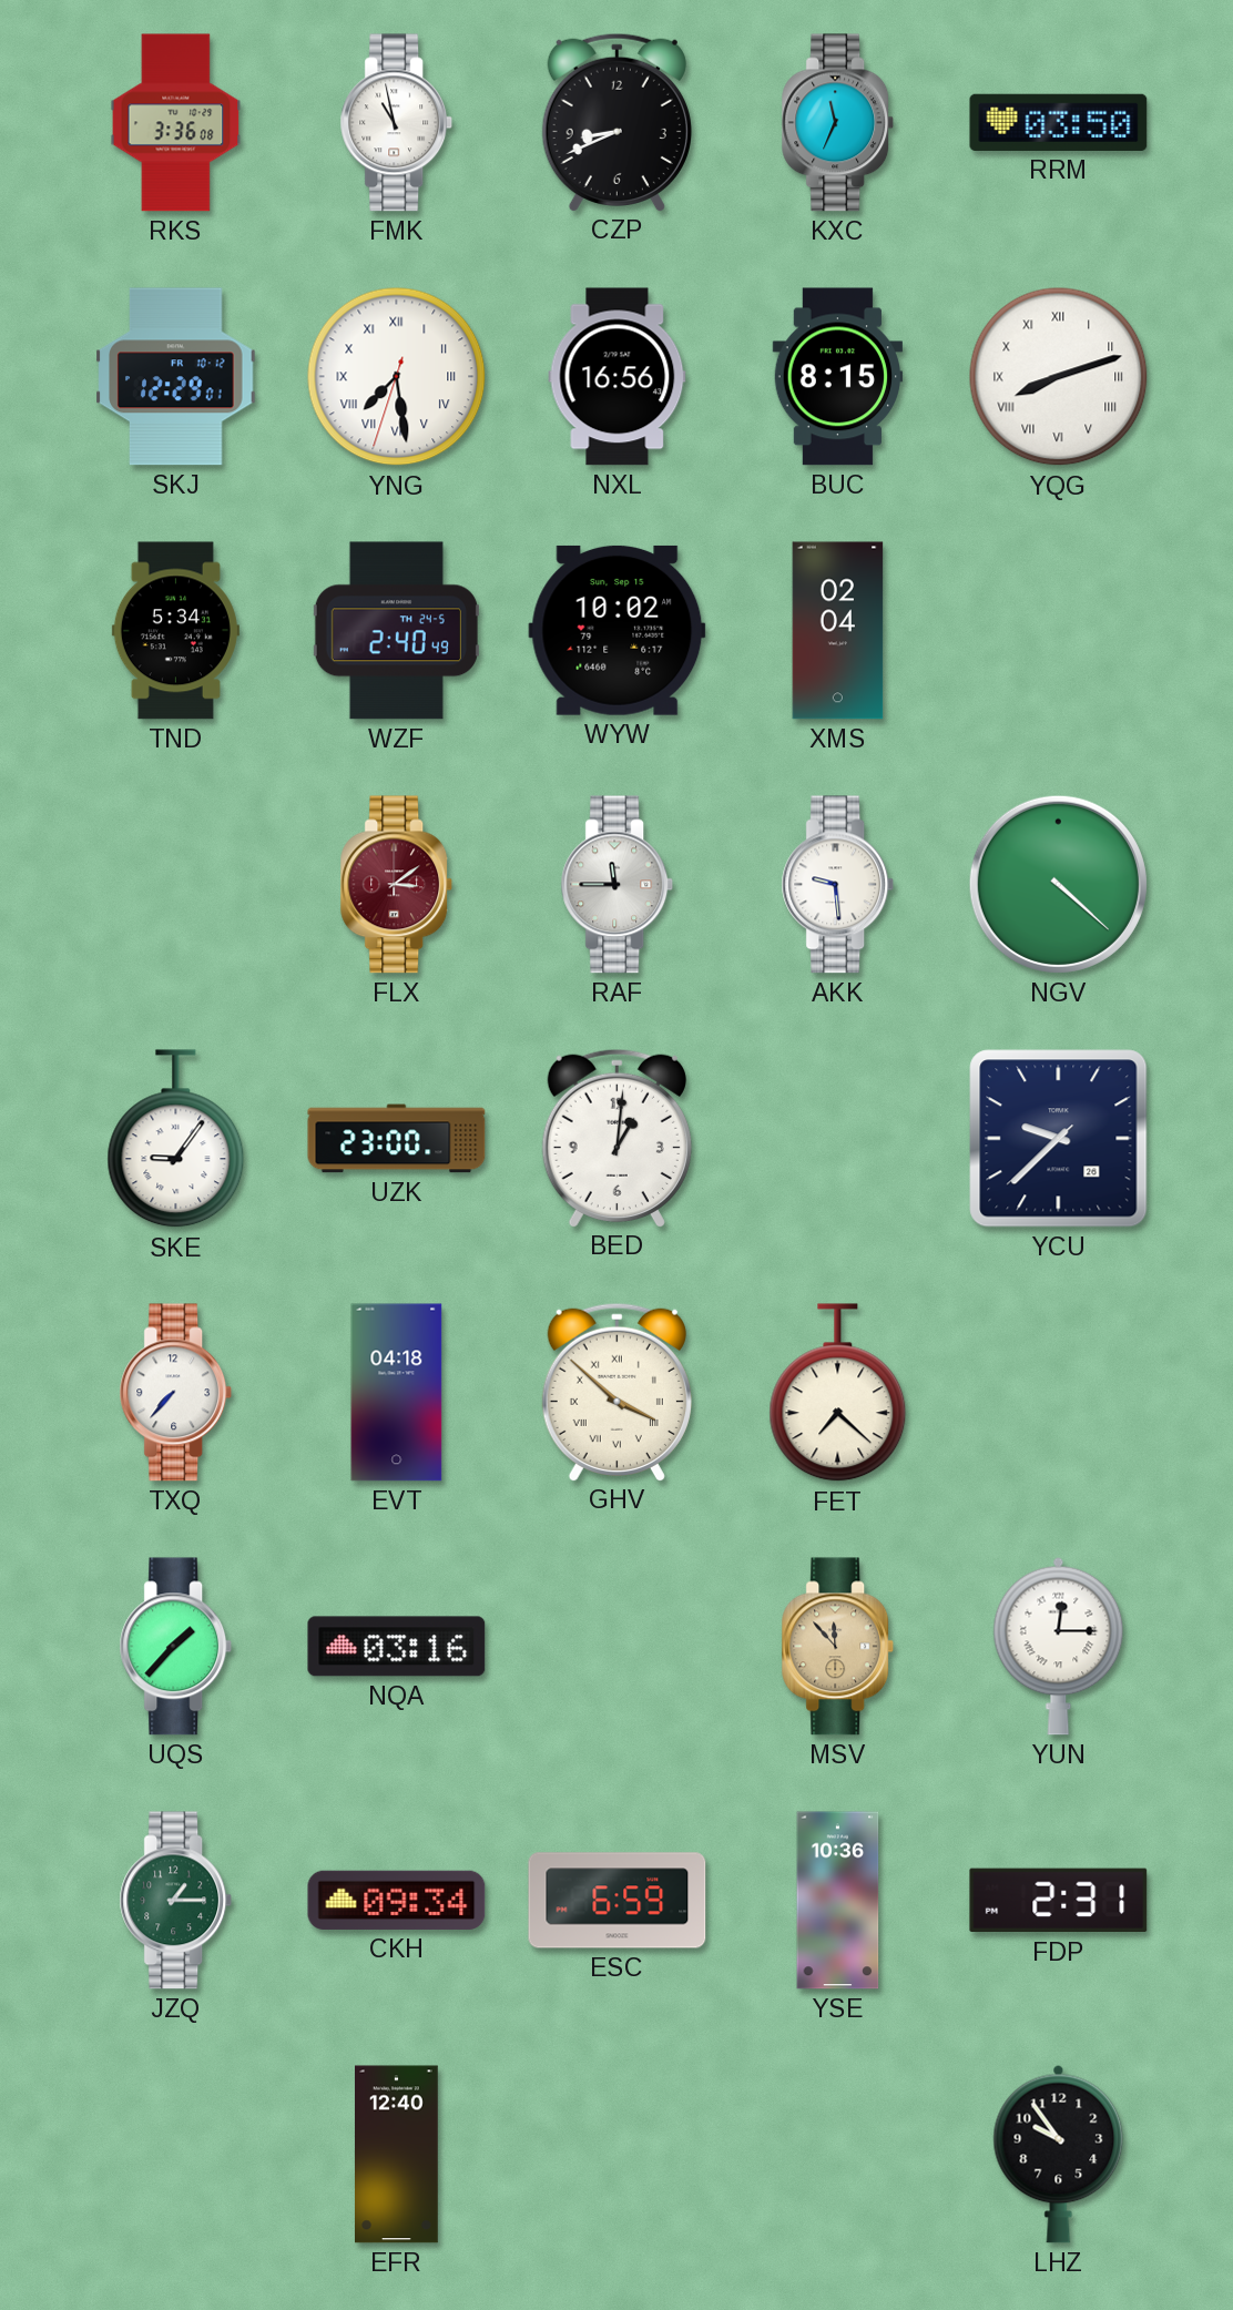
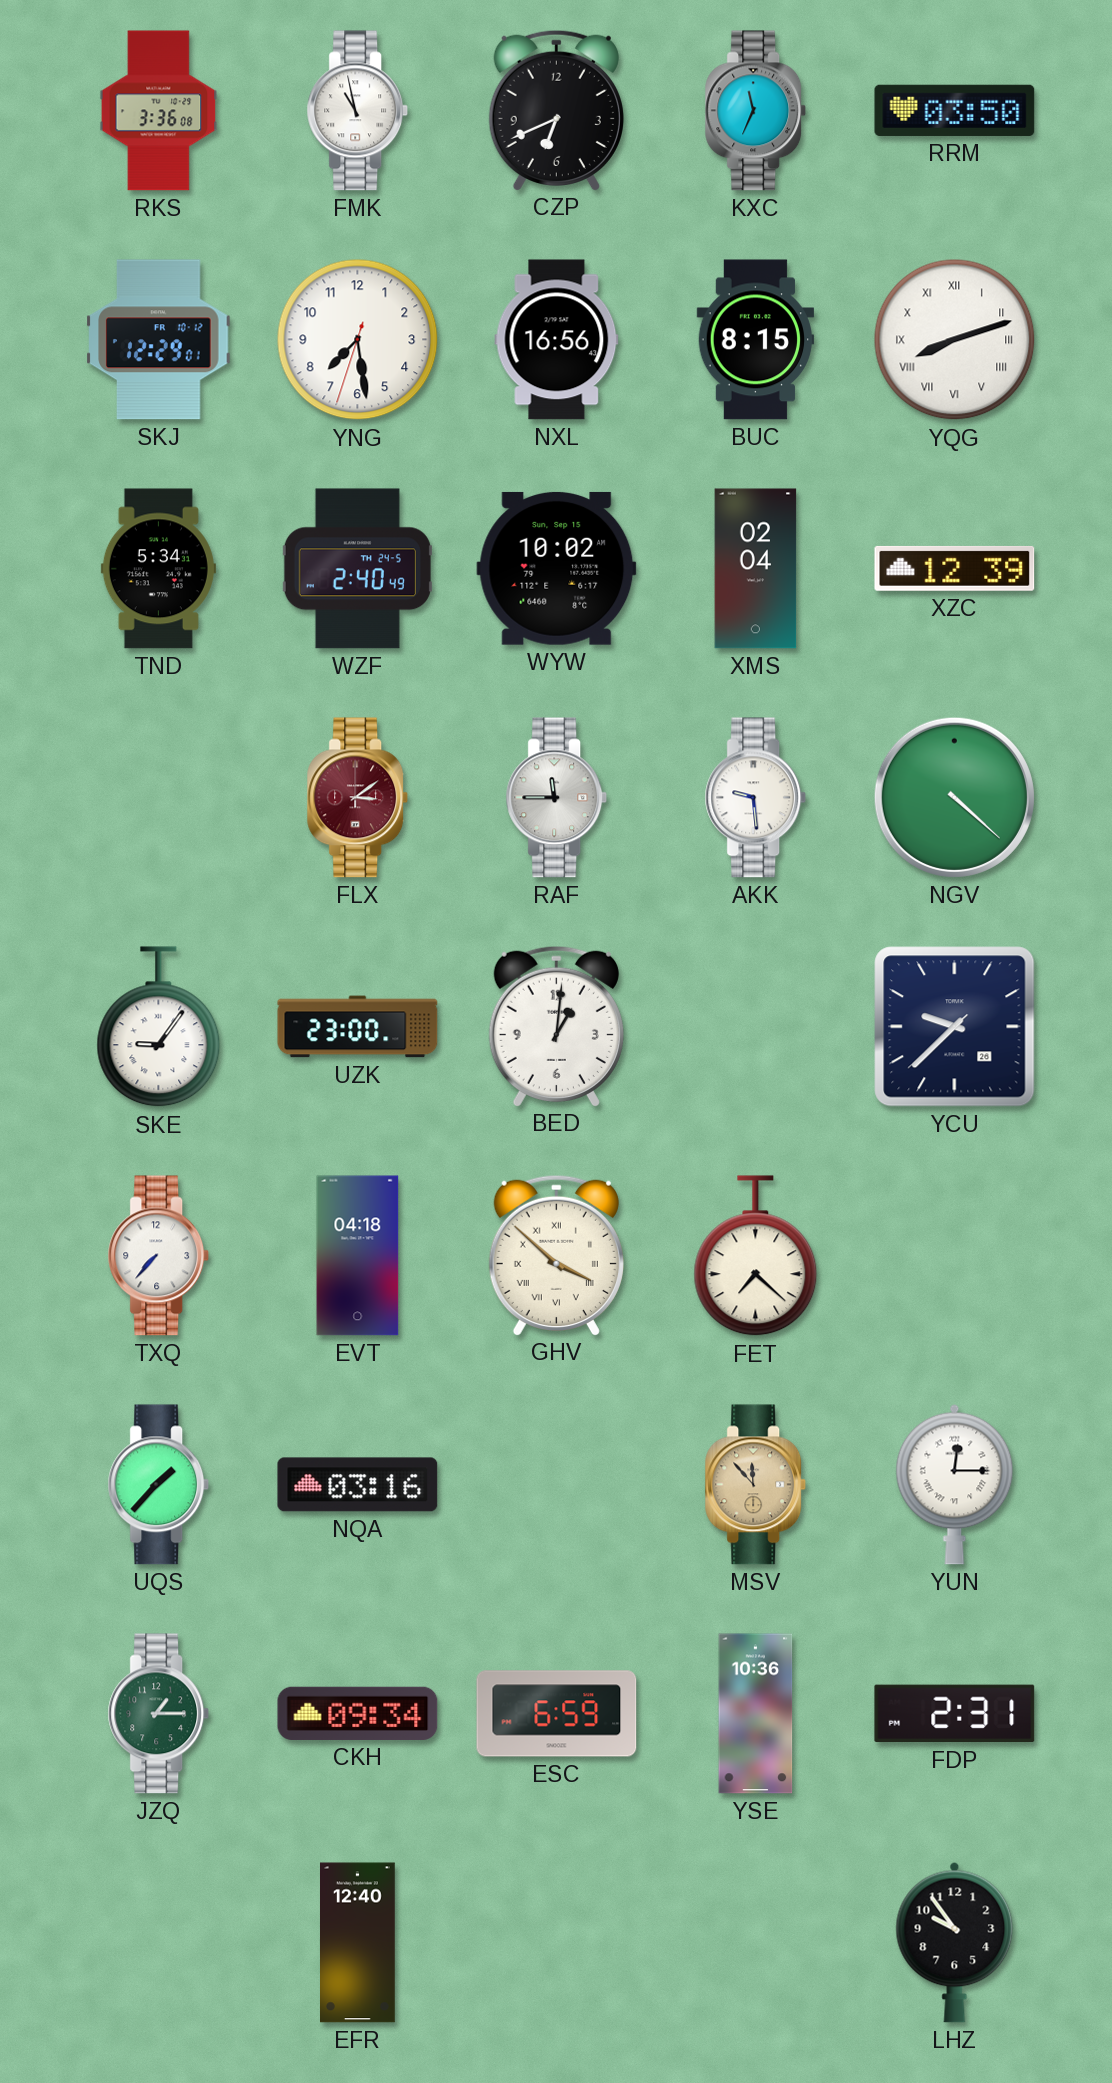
CZP: 8:41 -> 6:41
YNG numerals: Roman -> Arabic
XZC: none -> 12:39
